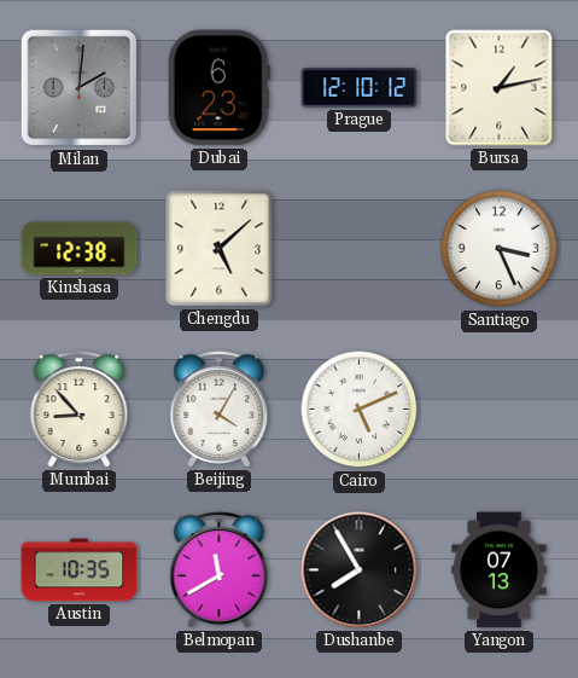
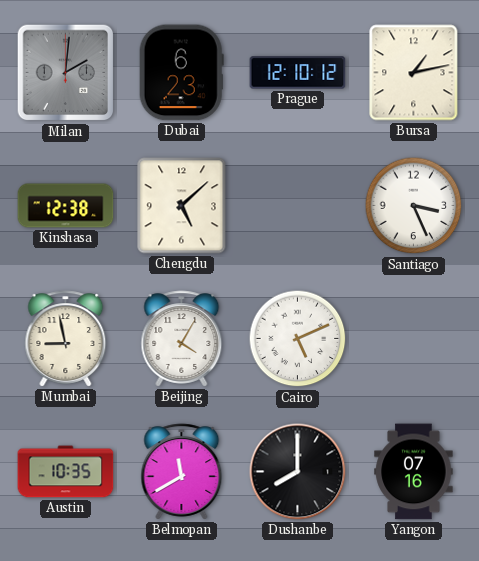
Mumbai: 8:53 -> 8:58
Dushanbe: 7:55 -> 8:00
Yangon: 07:13 -> 07:16
